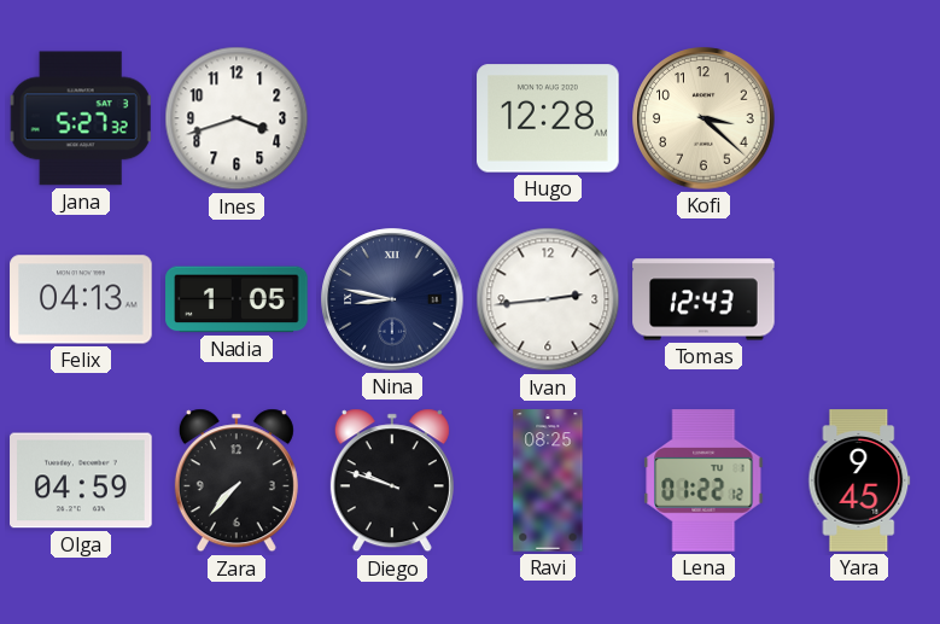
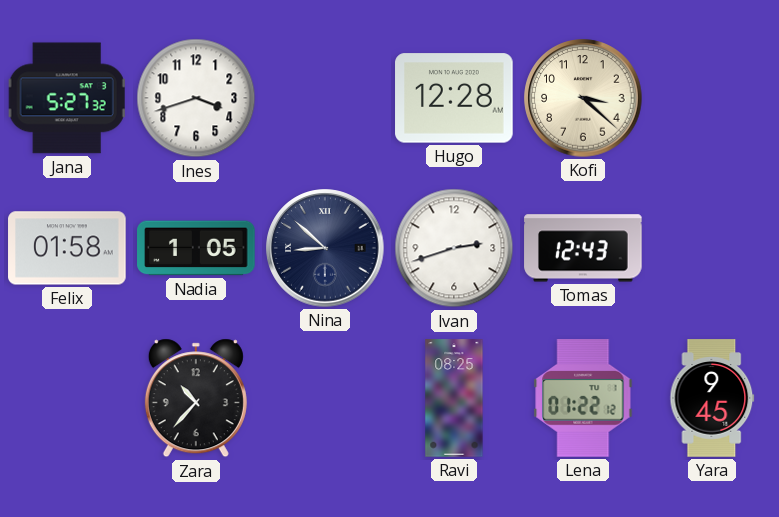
Felix: 04:13 -> 01:58
Nina: 8:47 -> 8:52
Ivan: 2:44 -> 2:42
Olga: 04:59 -> none
Zara: 7:37 -> 10:37
Diego: 9:48 -> none
